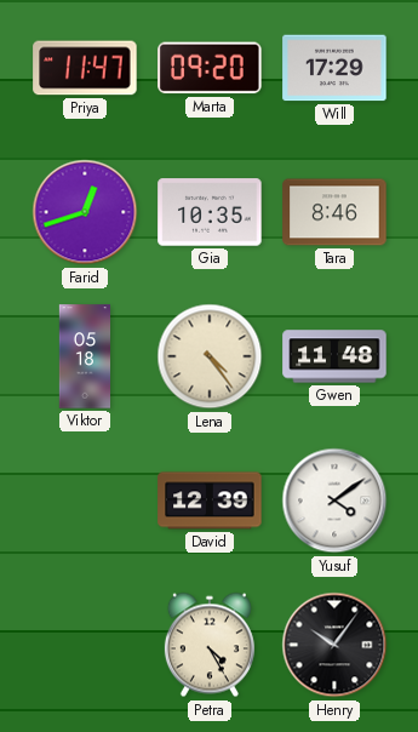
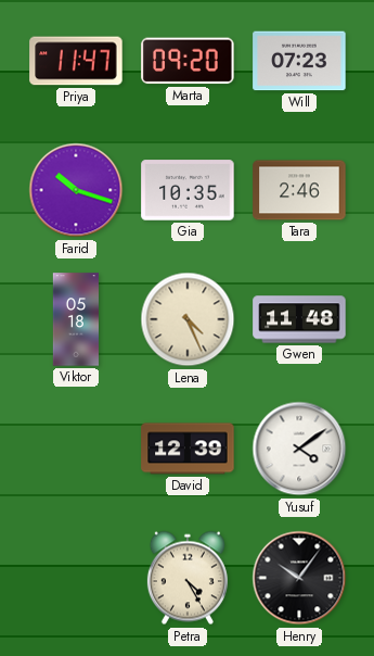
Will: 17:29 -> 07:23
Farid: 12:42 -> 10:18
Tara: 8:46 -> 2:46
Lena: 4:24 -> 4:26
